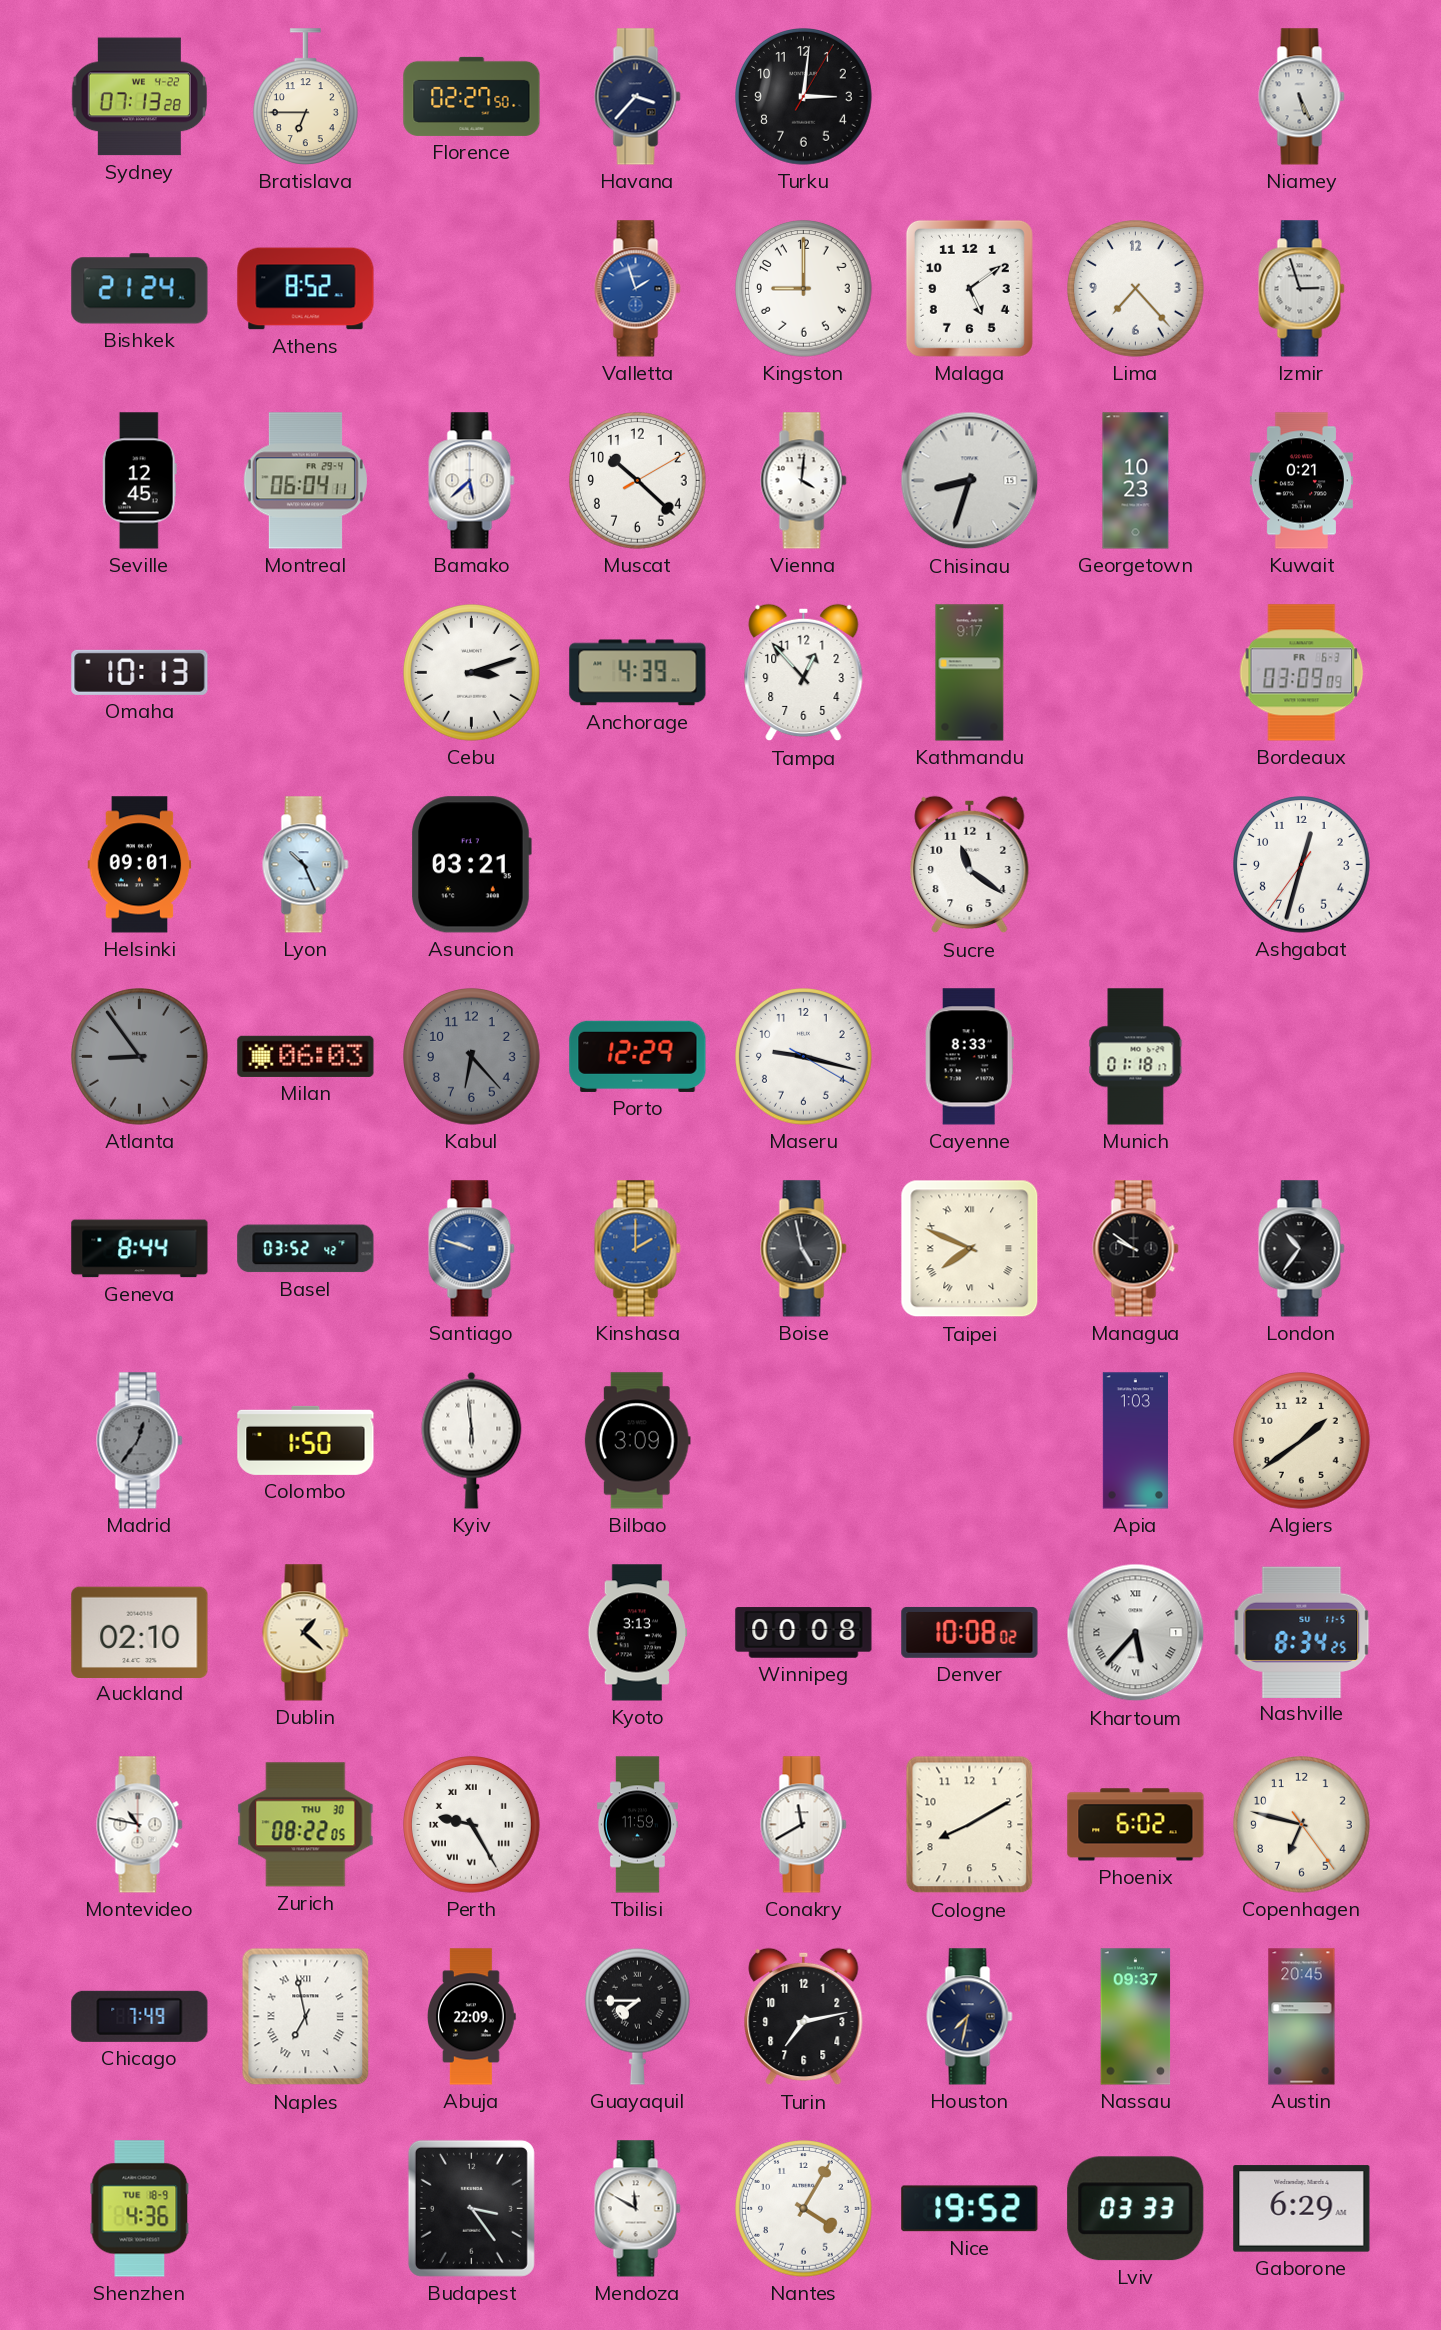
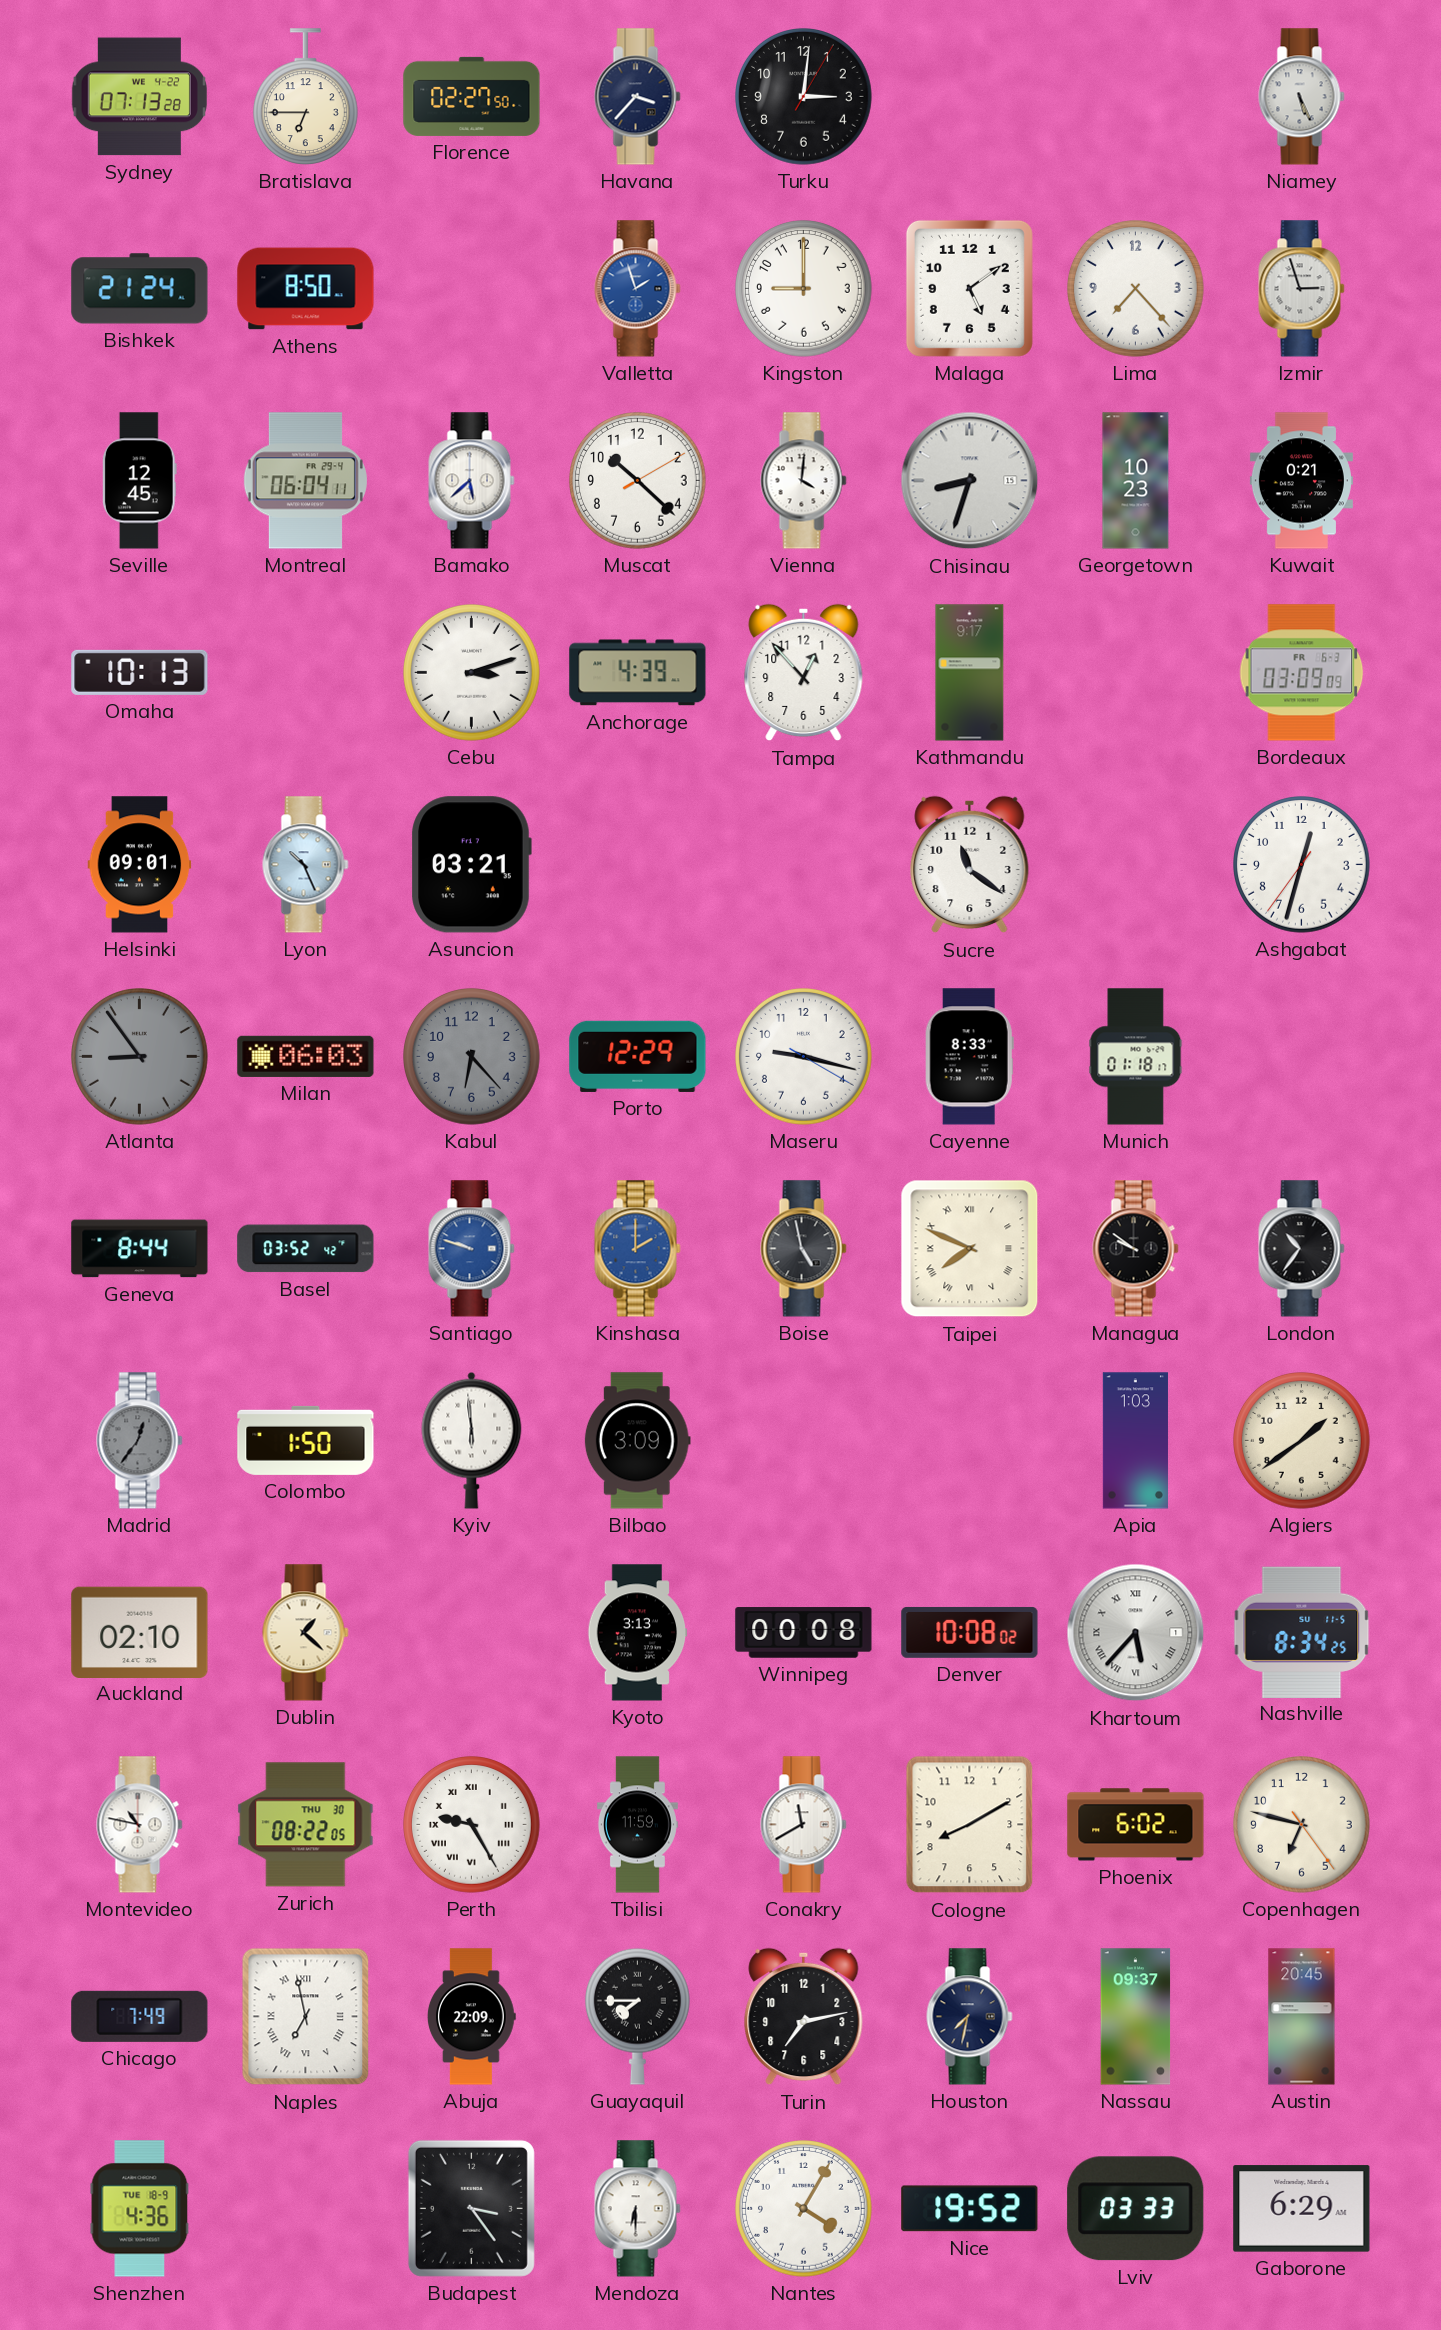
Athens: 8:52 -> 8:50
Mendoza: 11:50 -> 6:30
